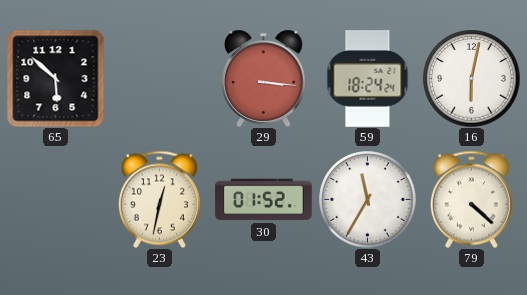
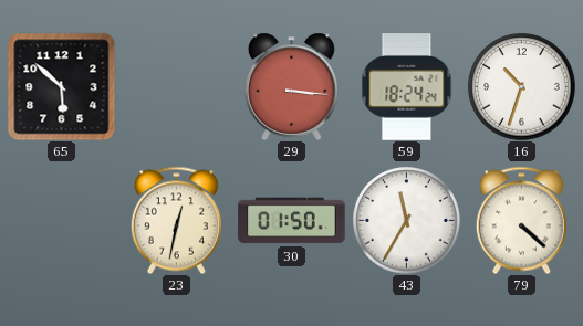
16: 6:02 -> 10:33
30: 01:52 -> 01:50
